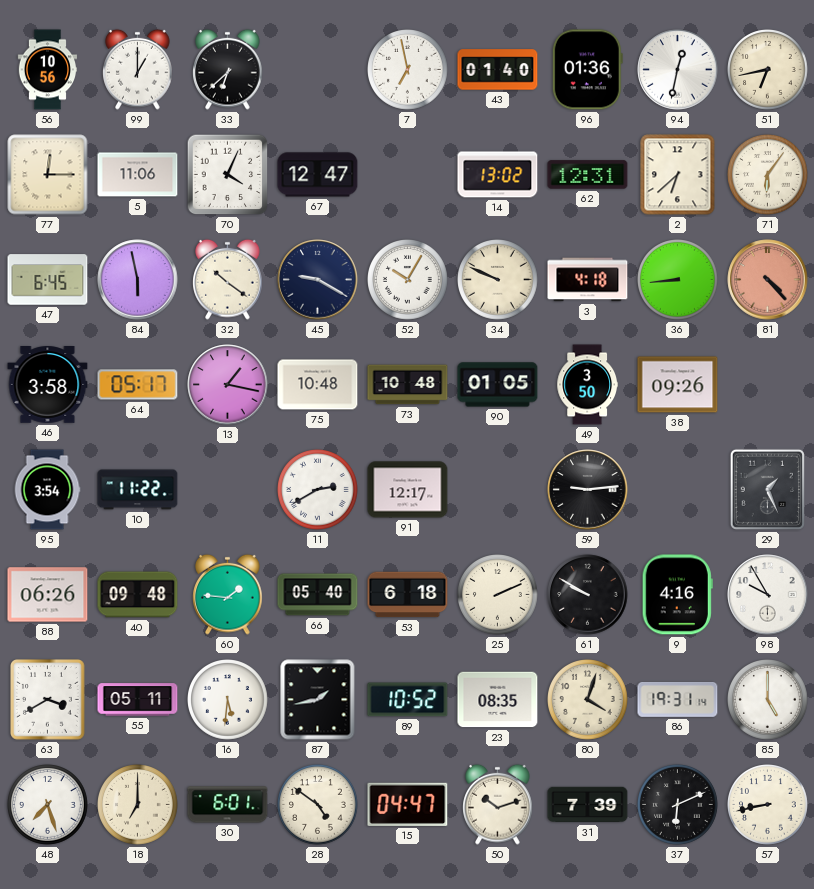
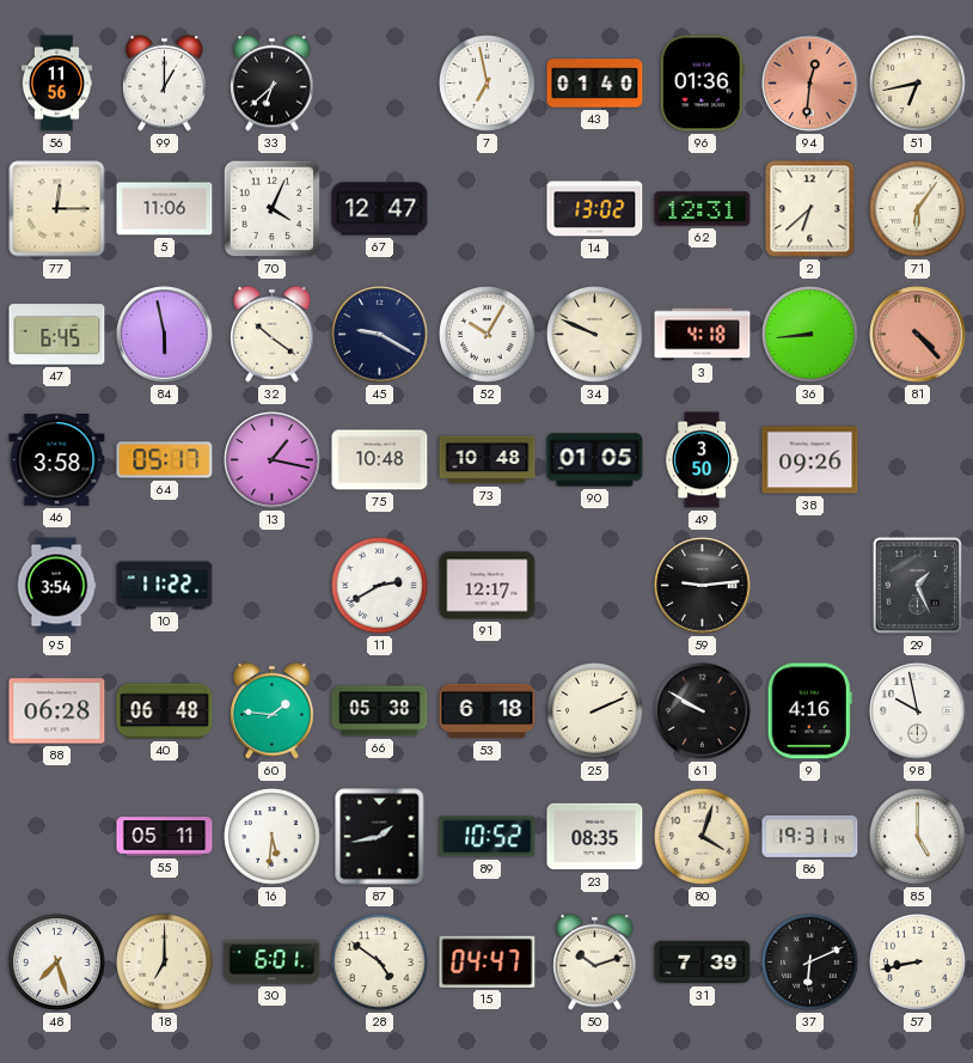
56: 10:56 -> 11:56
94: 12:32 -> 12:31
94 dial: white -> salmon
88: 06:26 -> 06:28
40: 09:48 -> 06:48
66: 05:40 -> 05:38
98: 9:55 -> 9:58
63: 3:40 -> none
